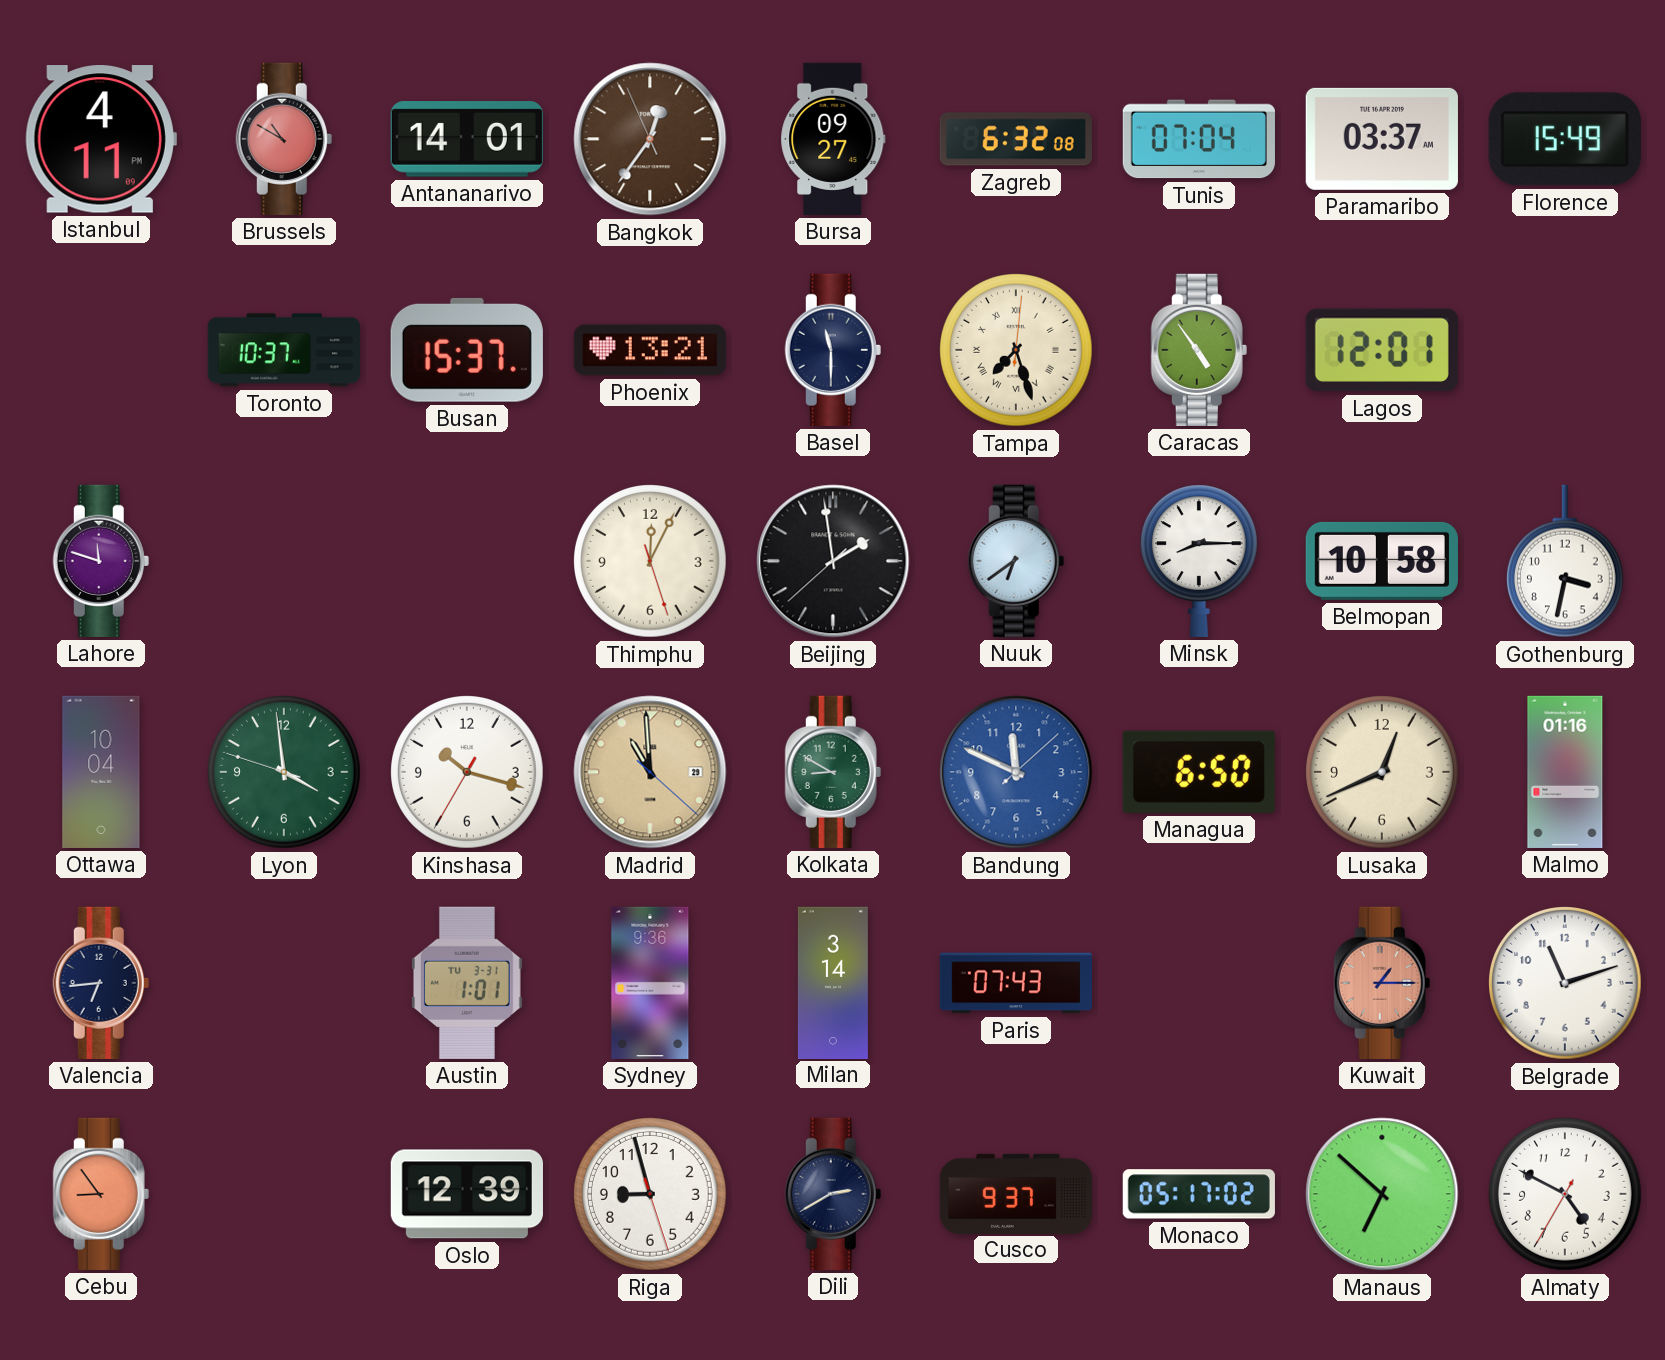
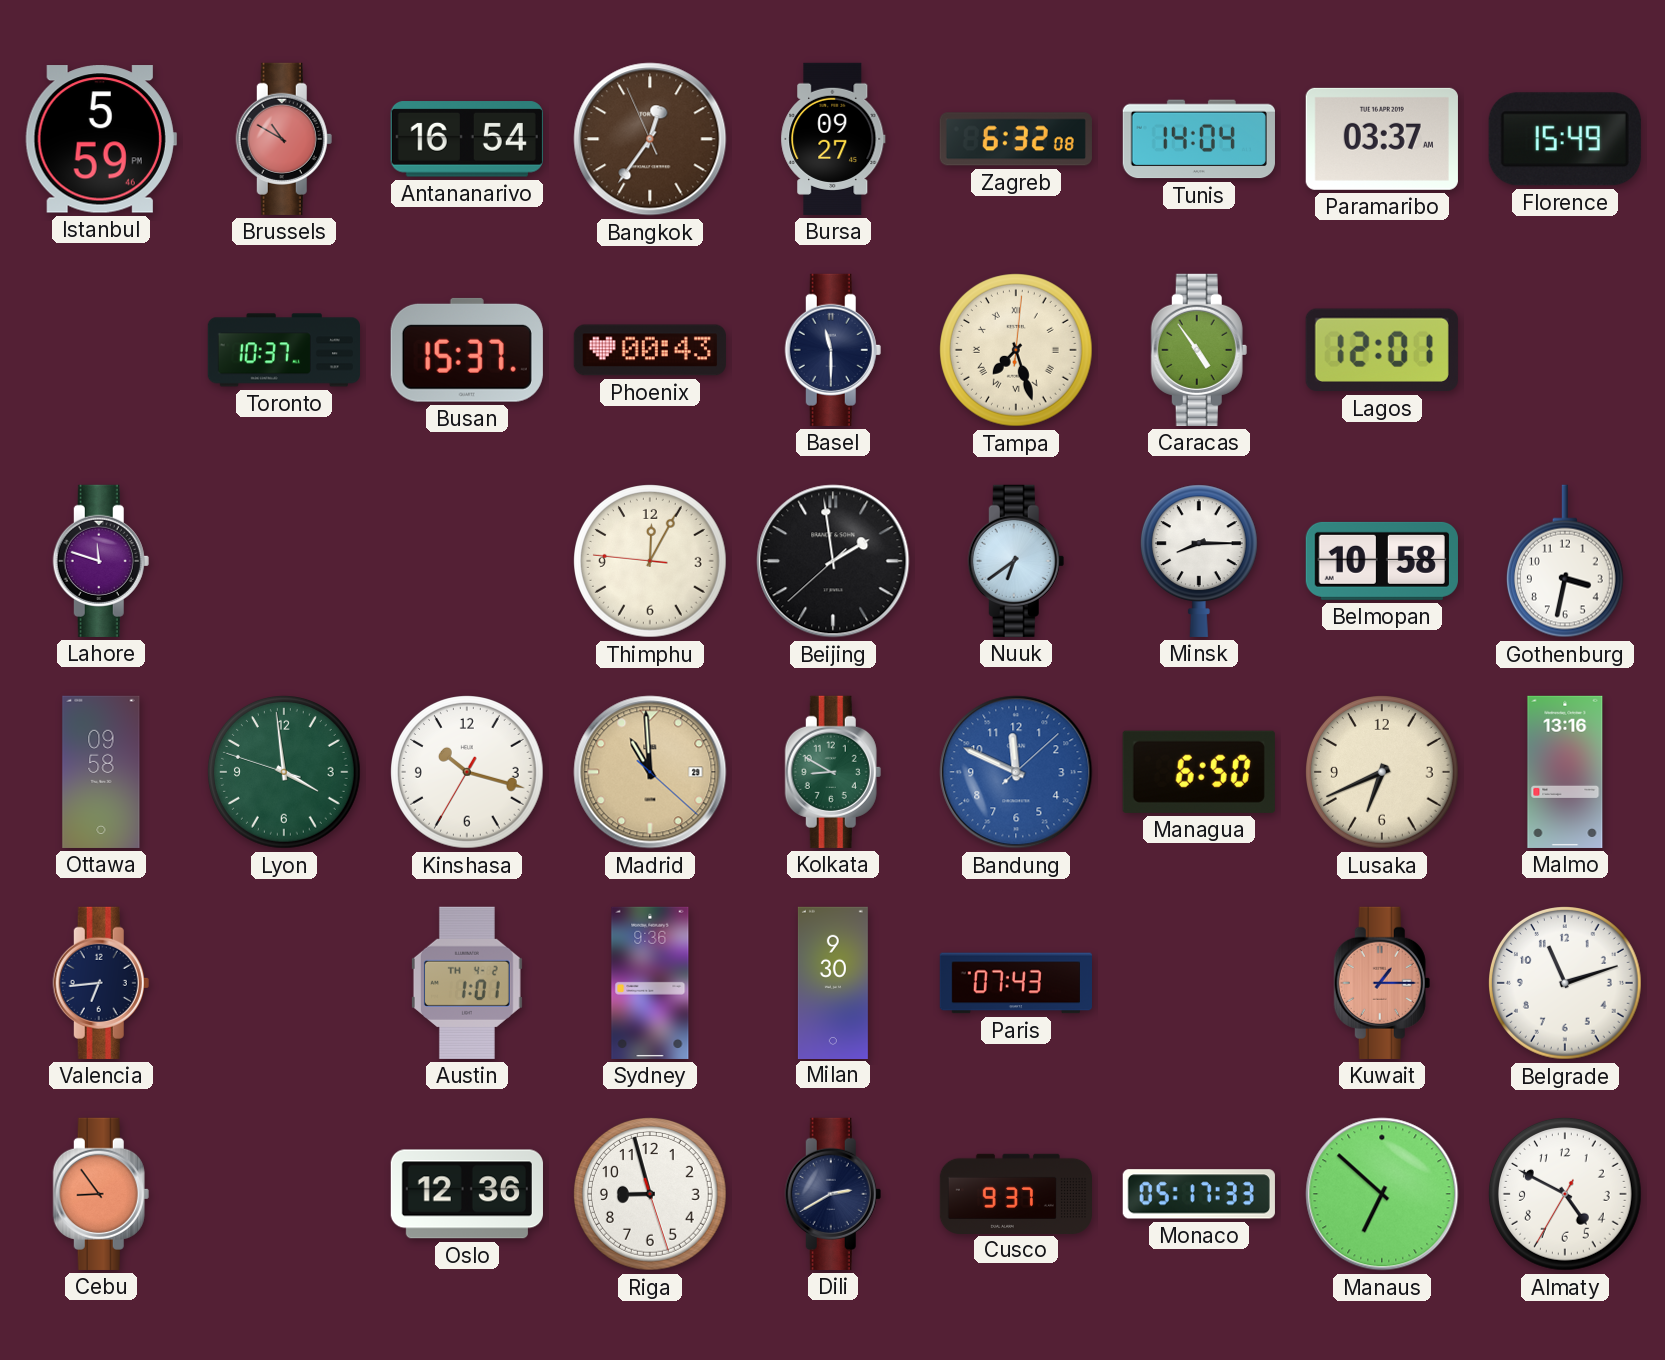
Istanbul: 4:11 -> 5:59
Antananarivo: 14:01 -> 16:54
Tunis: 07:04 -> 14:04
Phoenix: 13:21 -> 00:43
Thimphu: 12:04:27 -> 12:04:46
Ottawa: 10:04 -> 09:58
Lusaka: 12:41 -> 6:41
Malmo: 01:16 -> 13:16
Austin date: TU 3-31 -> TH 4-2
Milan: 3:14 -> 9:30
Oslo: 12:39 -> 12:36
Monaco: 05:17:02 -> 05:17:33
